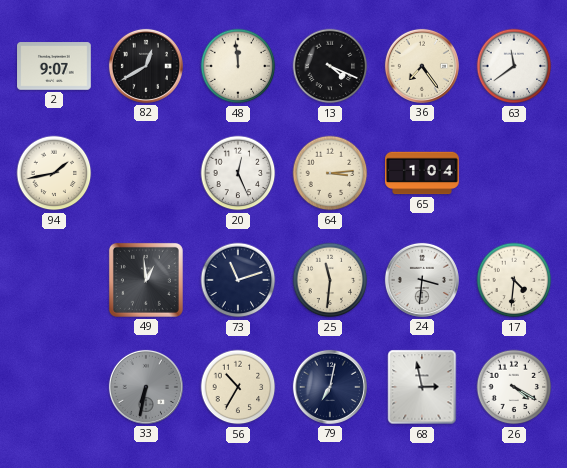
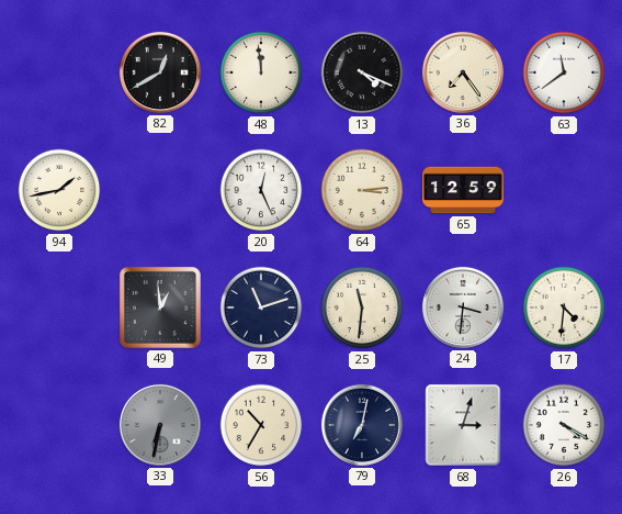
2: 9:07 -> none
65: 1:04 -> 12:59
68: 2:58 -> 3:03
